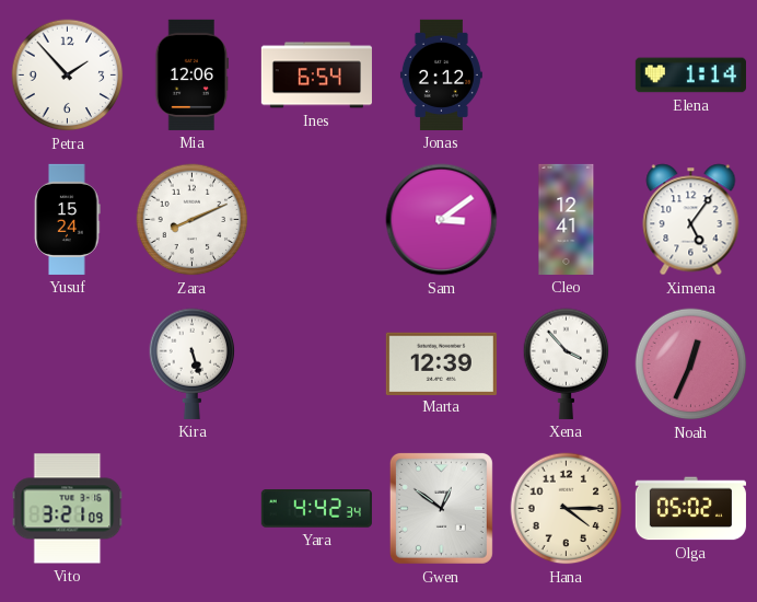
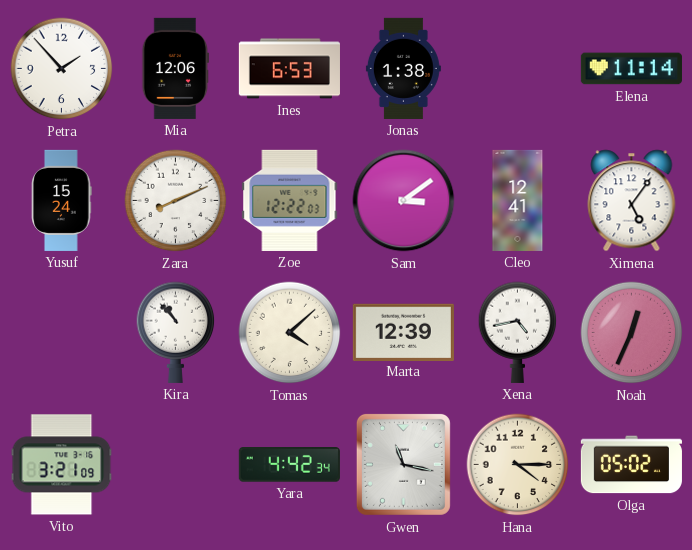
Ines: 6:54 -> 6:53
Jonas: 2:12 -> 1:38
Elena: 1:14 -> 11:14
Zoe: none -> 12:22
Kira: 5:27 -> 10:53
Tomas: none -> 4:08
Xena: 3:53 -> 4:43
Gwen: 12:51 -> 11:17
